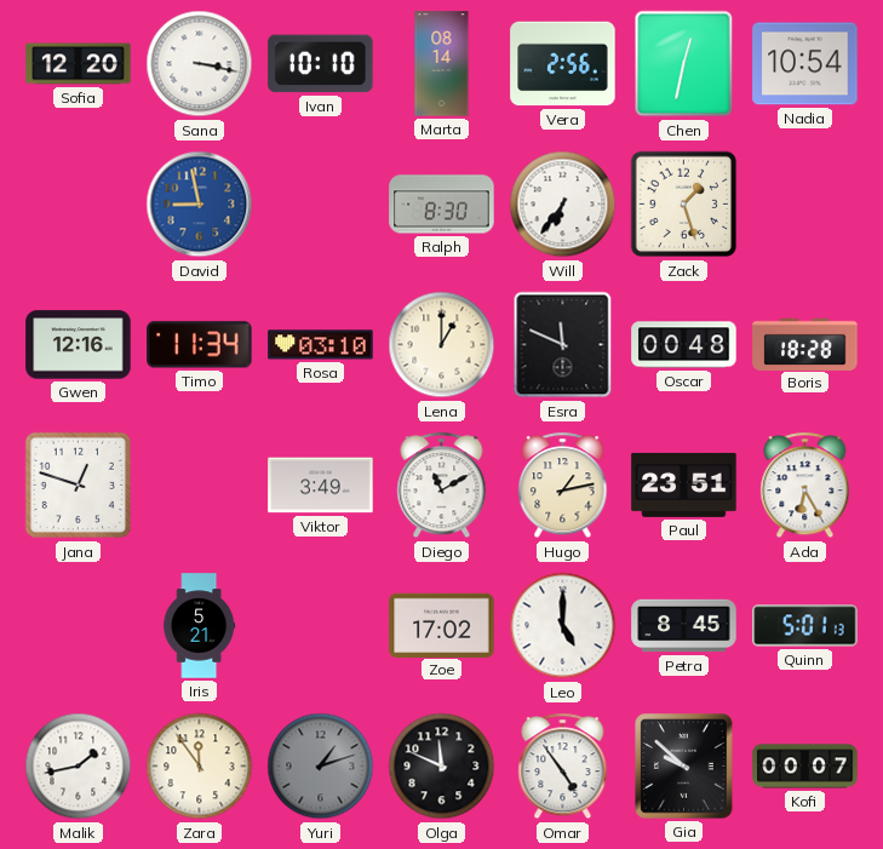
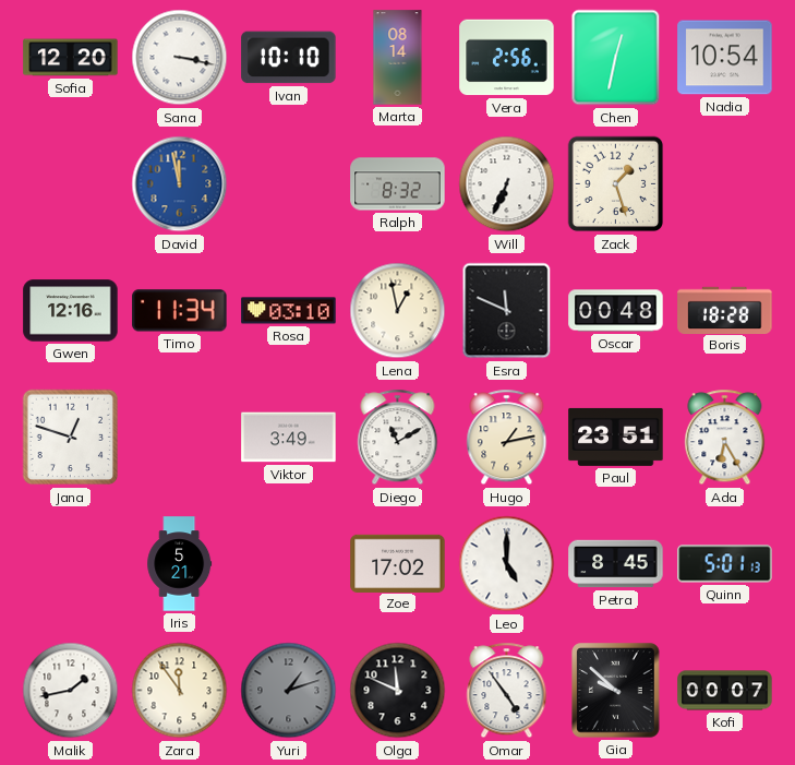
David: 8:58 -> 11:58
Ralph: 8:30 -> 8:32
Will: 6:36 -> 6:34
Lena: 1:00 -> 12:58
